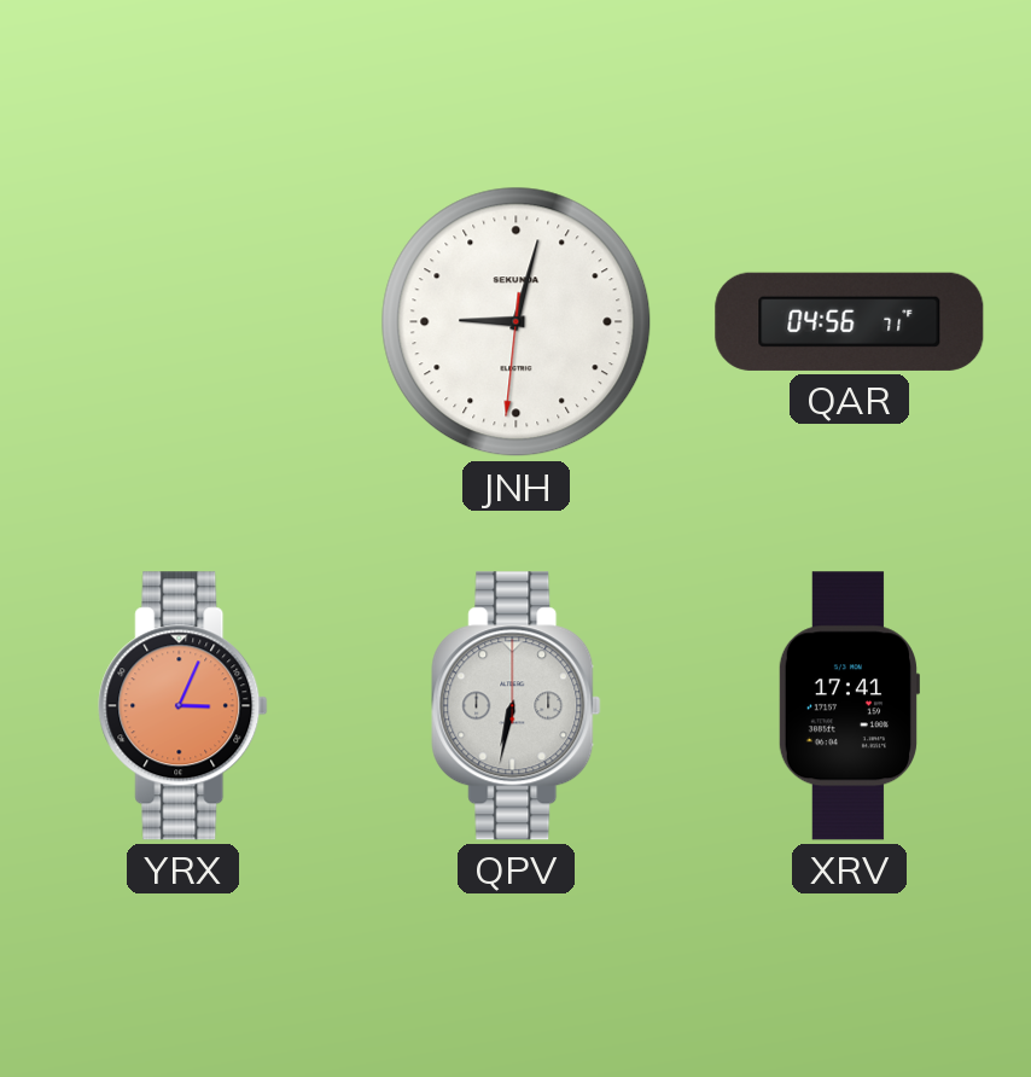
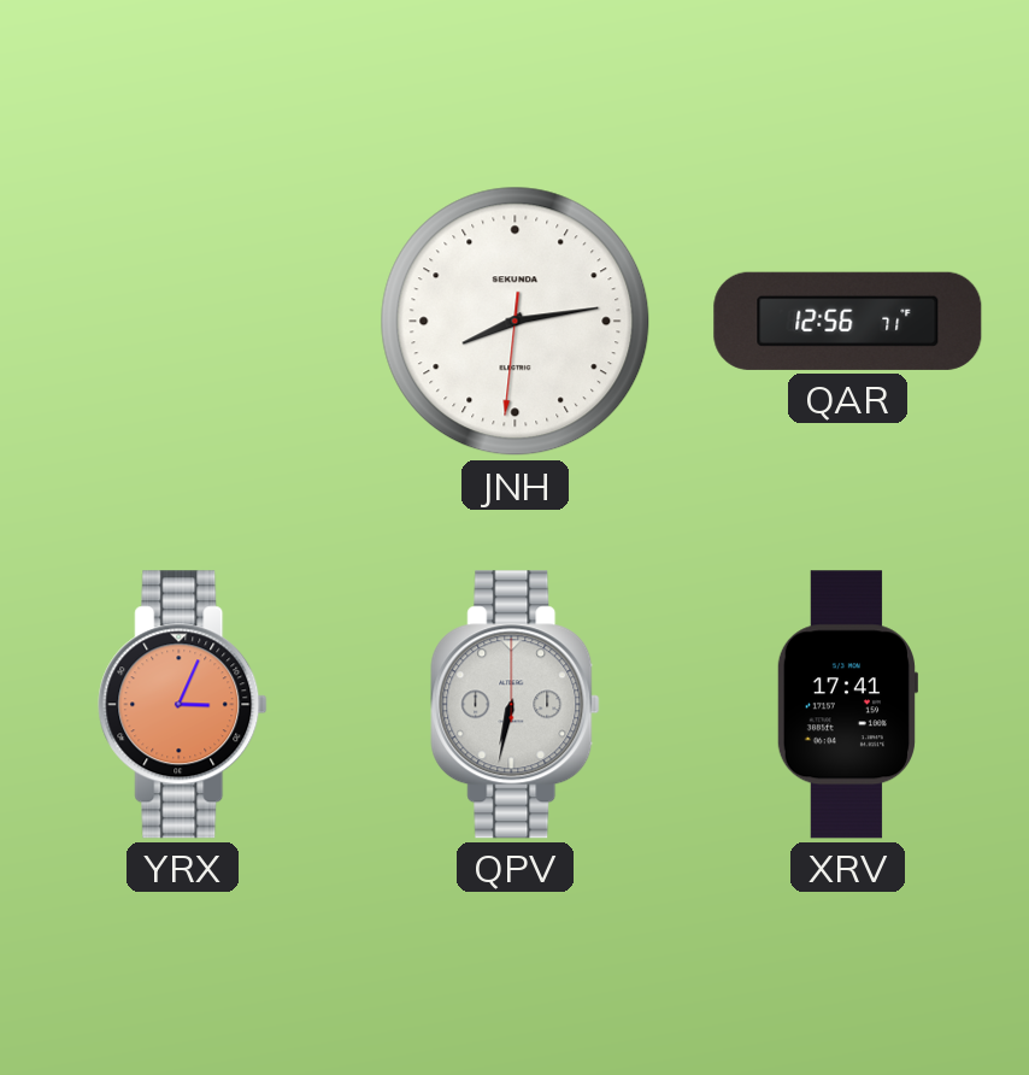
JNH: 9:02 -> 8:13
QAR: 04:56 -> 12:56
